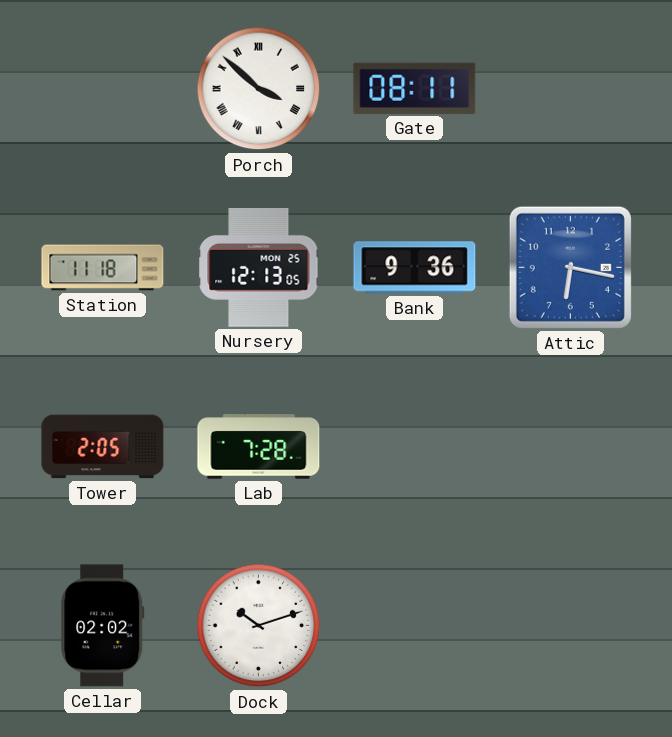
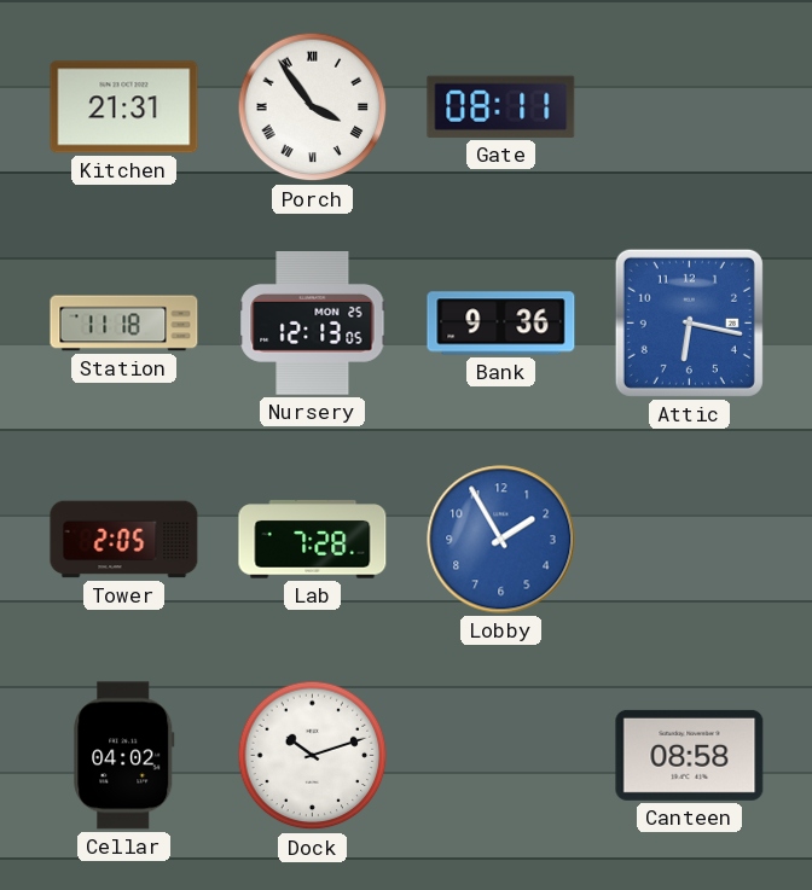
Kitchen: none -> 21:31
Porch: 3:52 -> 3:54
Lobby: none -> 1:55
Cellar: 02:02 -> 04:02
Canteen: none -> 08:58
